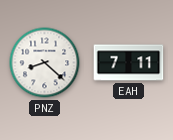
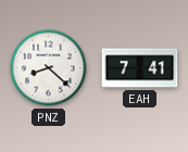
EAH: 7:11 -> 7:41
